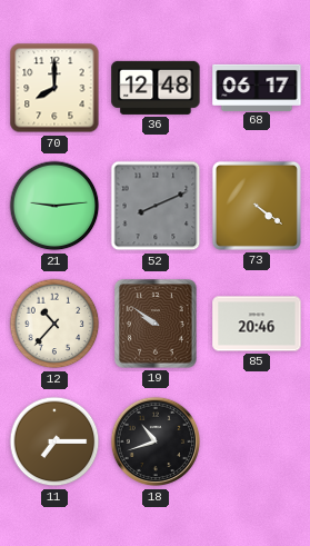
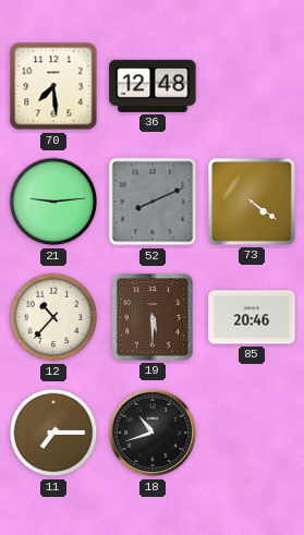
70: 8:00 -> 7:29
68: 06:17 -> none
19: 9:51 -> 5:30
